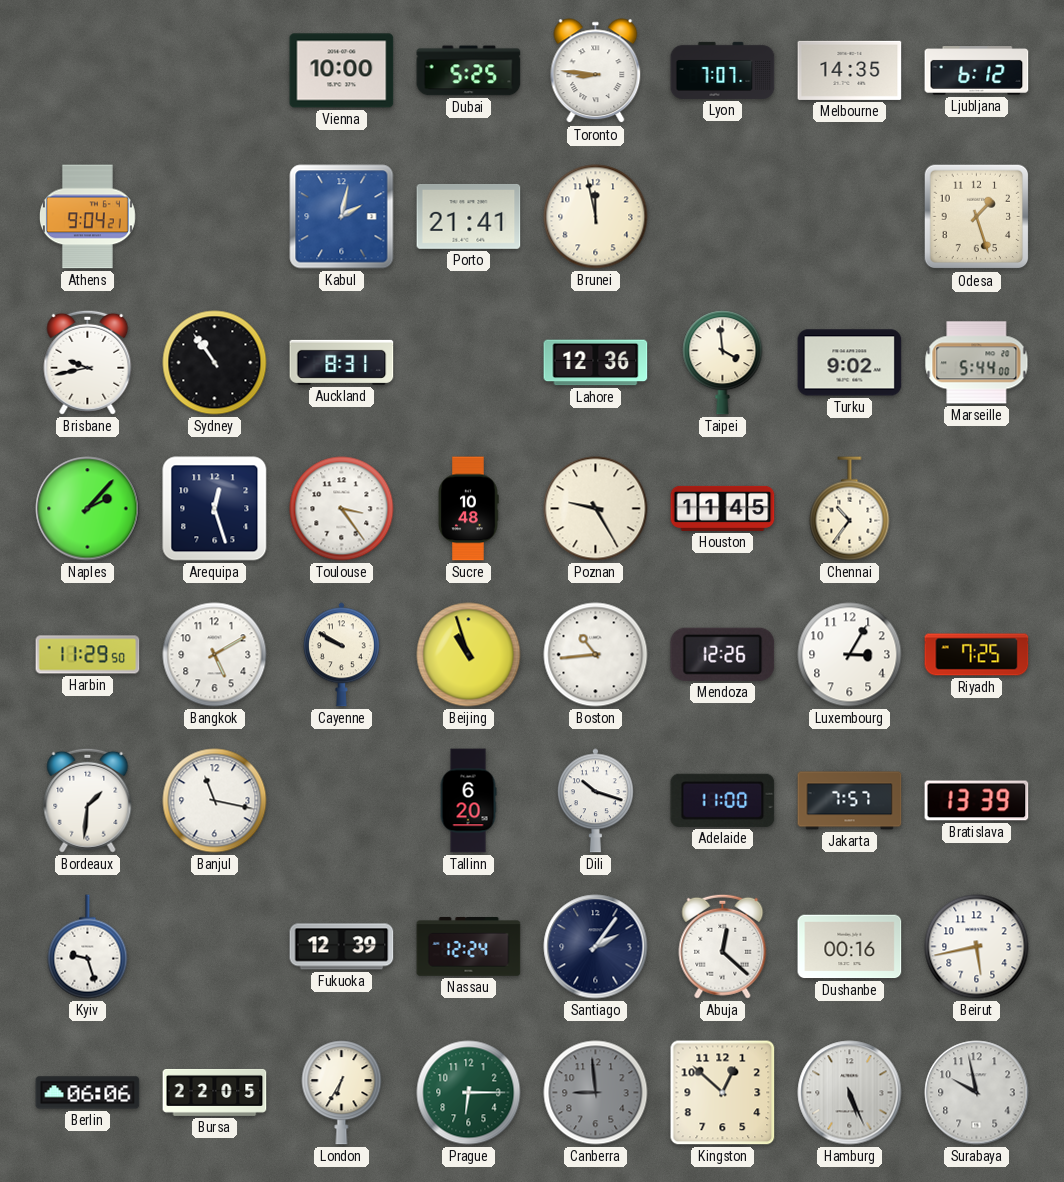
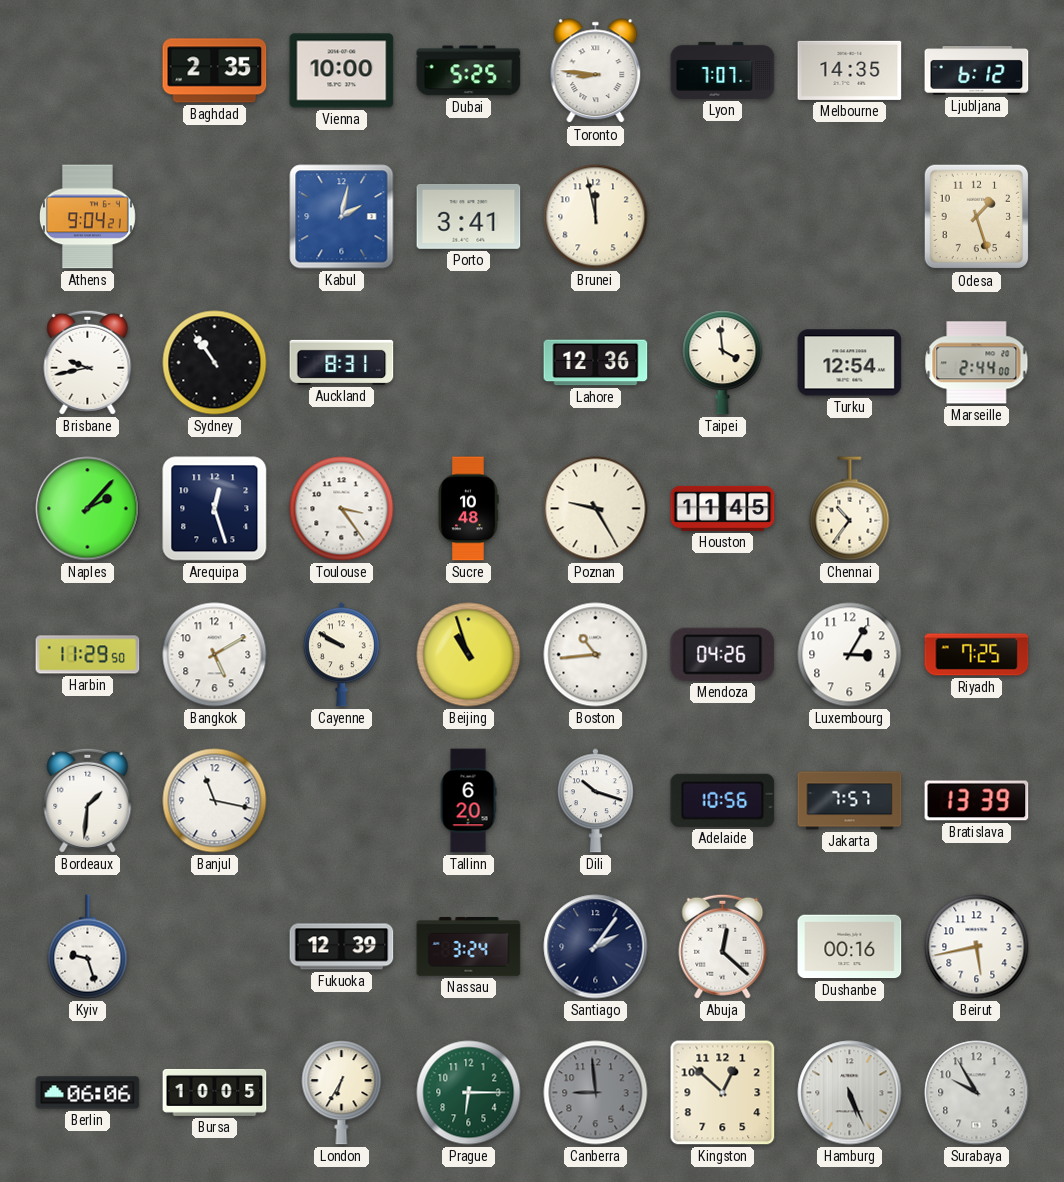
Baghdad: none -> 2:35
Porto: 21:41 -> 3:41
Turku: 9:02 -> 12:54
Marseille: 5:44 -> 2:44
Mendoza: 12:26 -> 04:26
Adelaide: 11:00 -> 10:56
Nassau: 12:24 -> 3:24
Bursa: 22:05 -> 10:05
Surabaya: 9:58 -> 9:55
